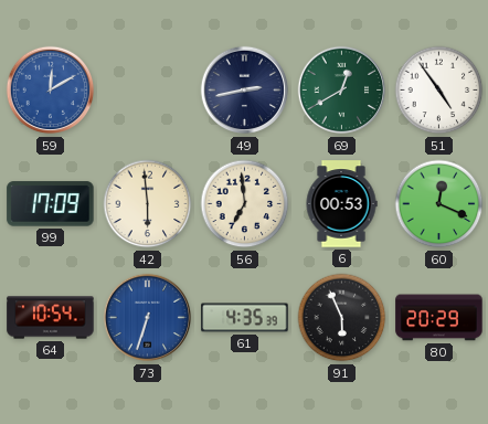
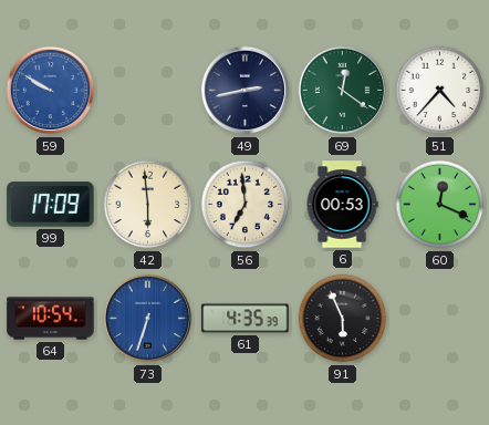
59: 12:10 -> 9:50
69: 12:40 -> 12:21
51: 4:54 -> 4:37
80: 20:29 -> none
